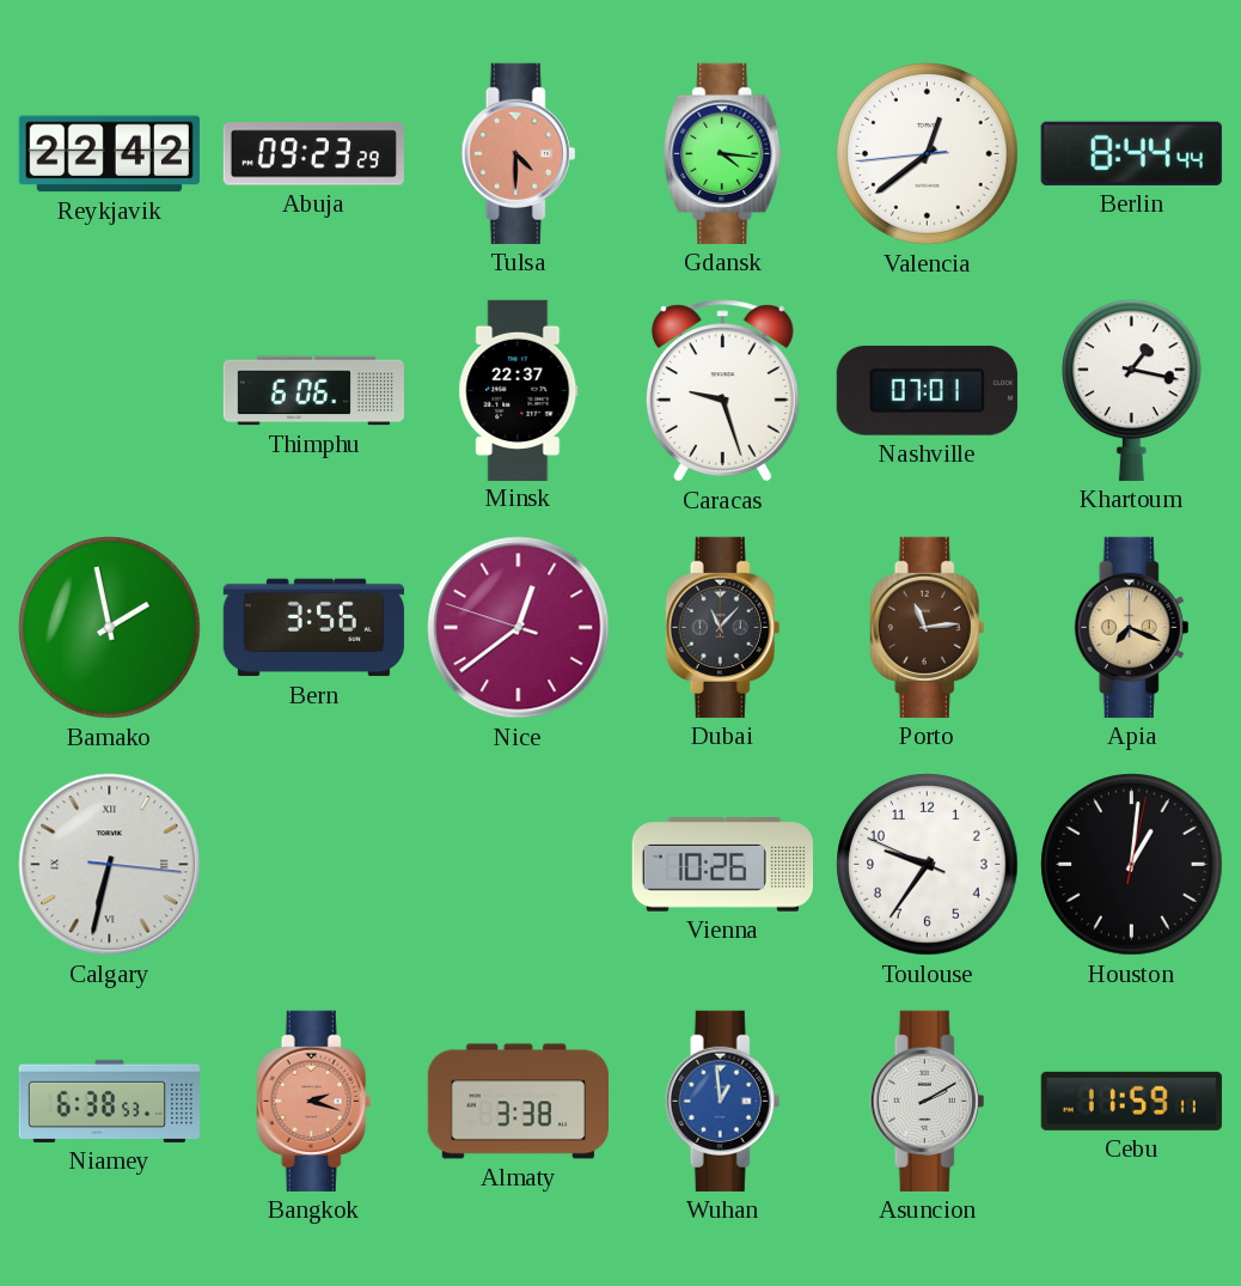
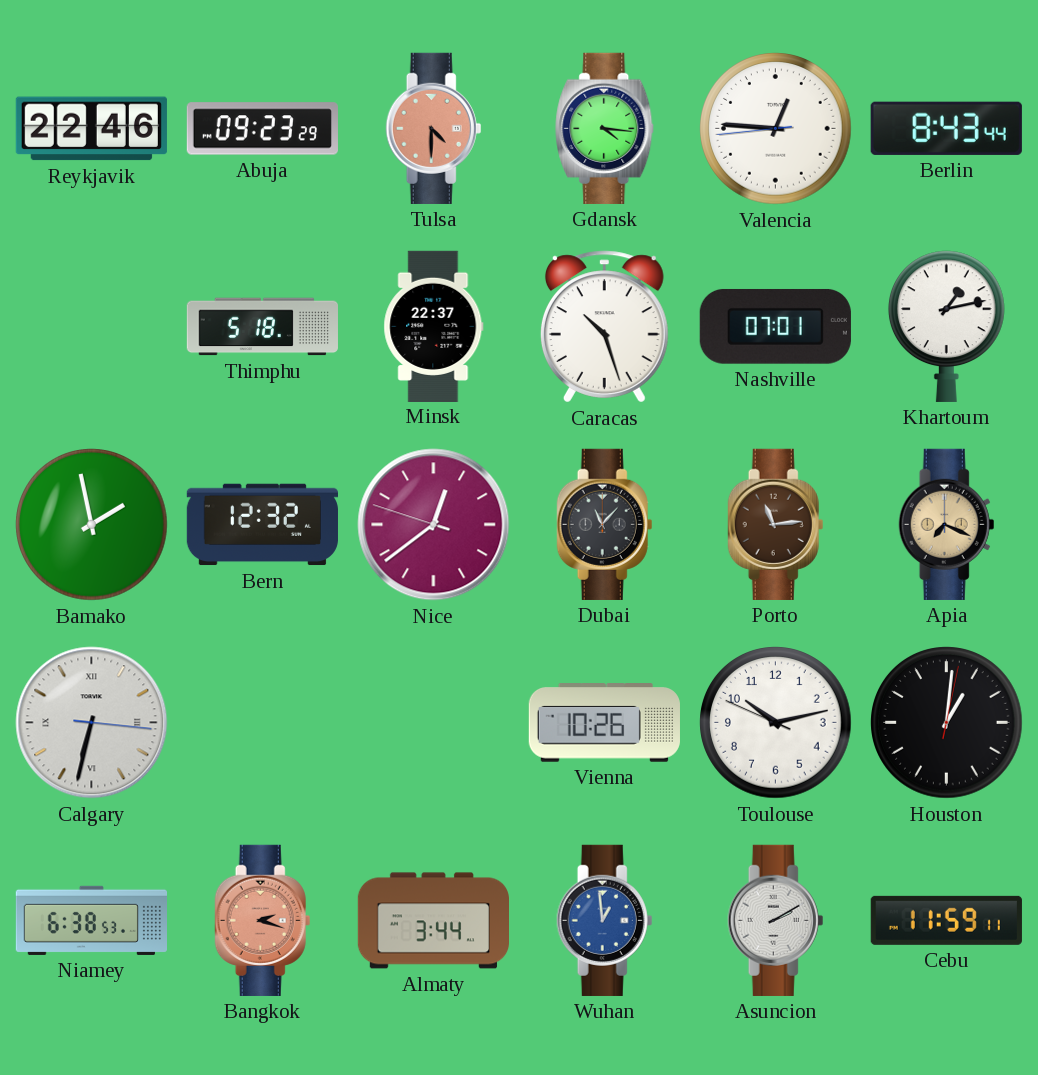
Reykjavik: 22:42 -> 22:46
Valencia: 12:38 -> 12:45
Berlin: 8:44 -> 8:43
Thimphu: 6:06 -> 5:18
Caracas: 9:27 -> 10:27
Khartoum: 1:17 -> 1:13
Bern: 3:56 -> 12:32
Toulouse: 9:35 -> 10:12
Almaty: 3:38 -> 3:44
